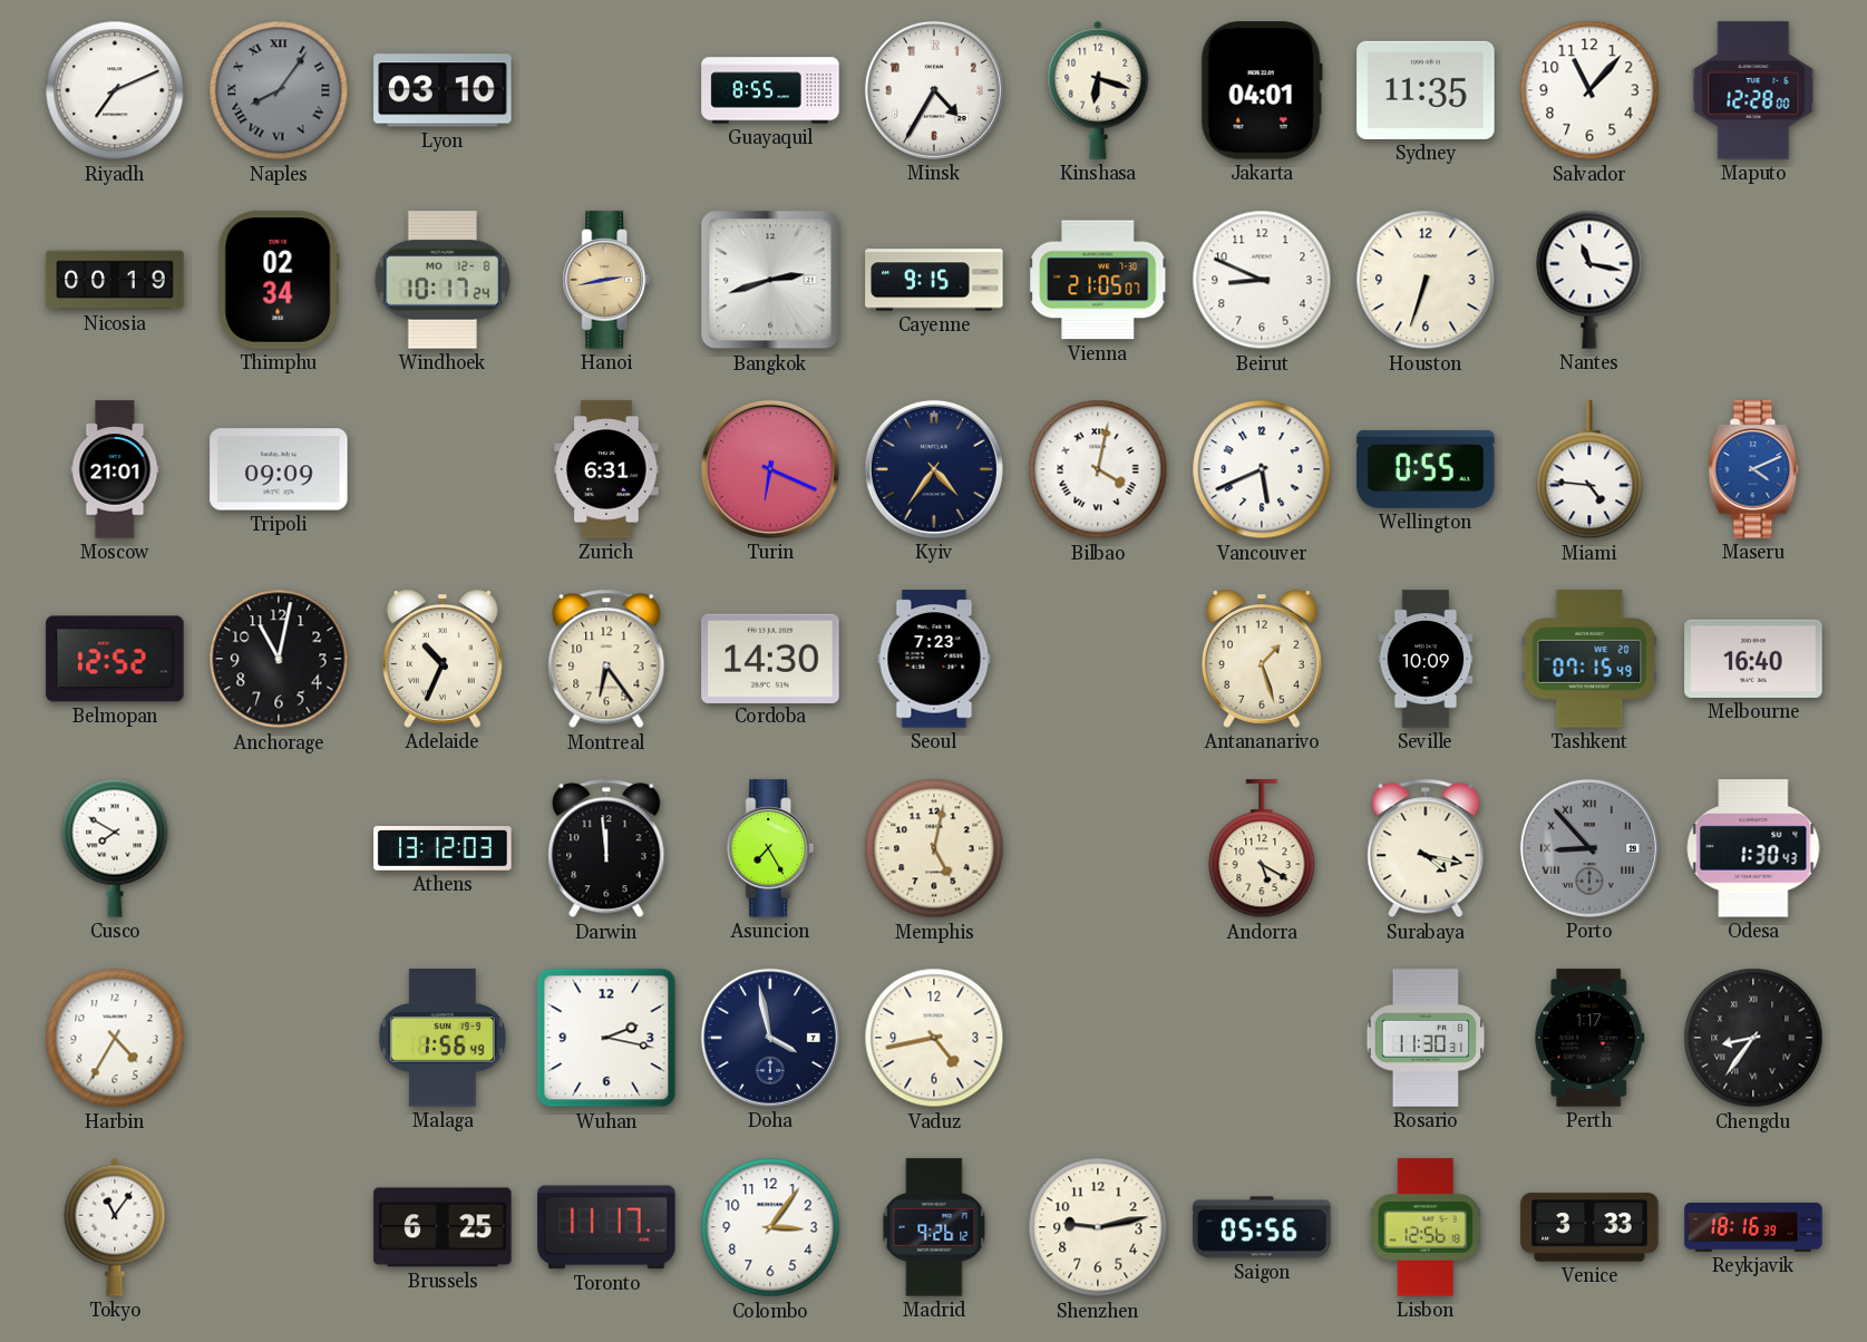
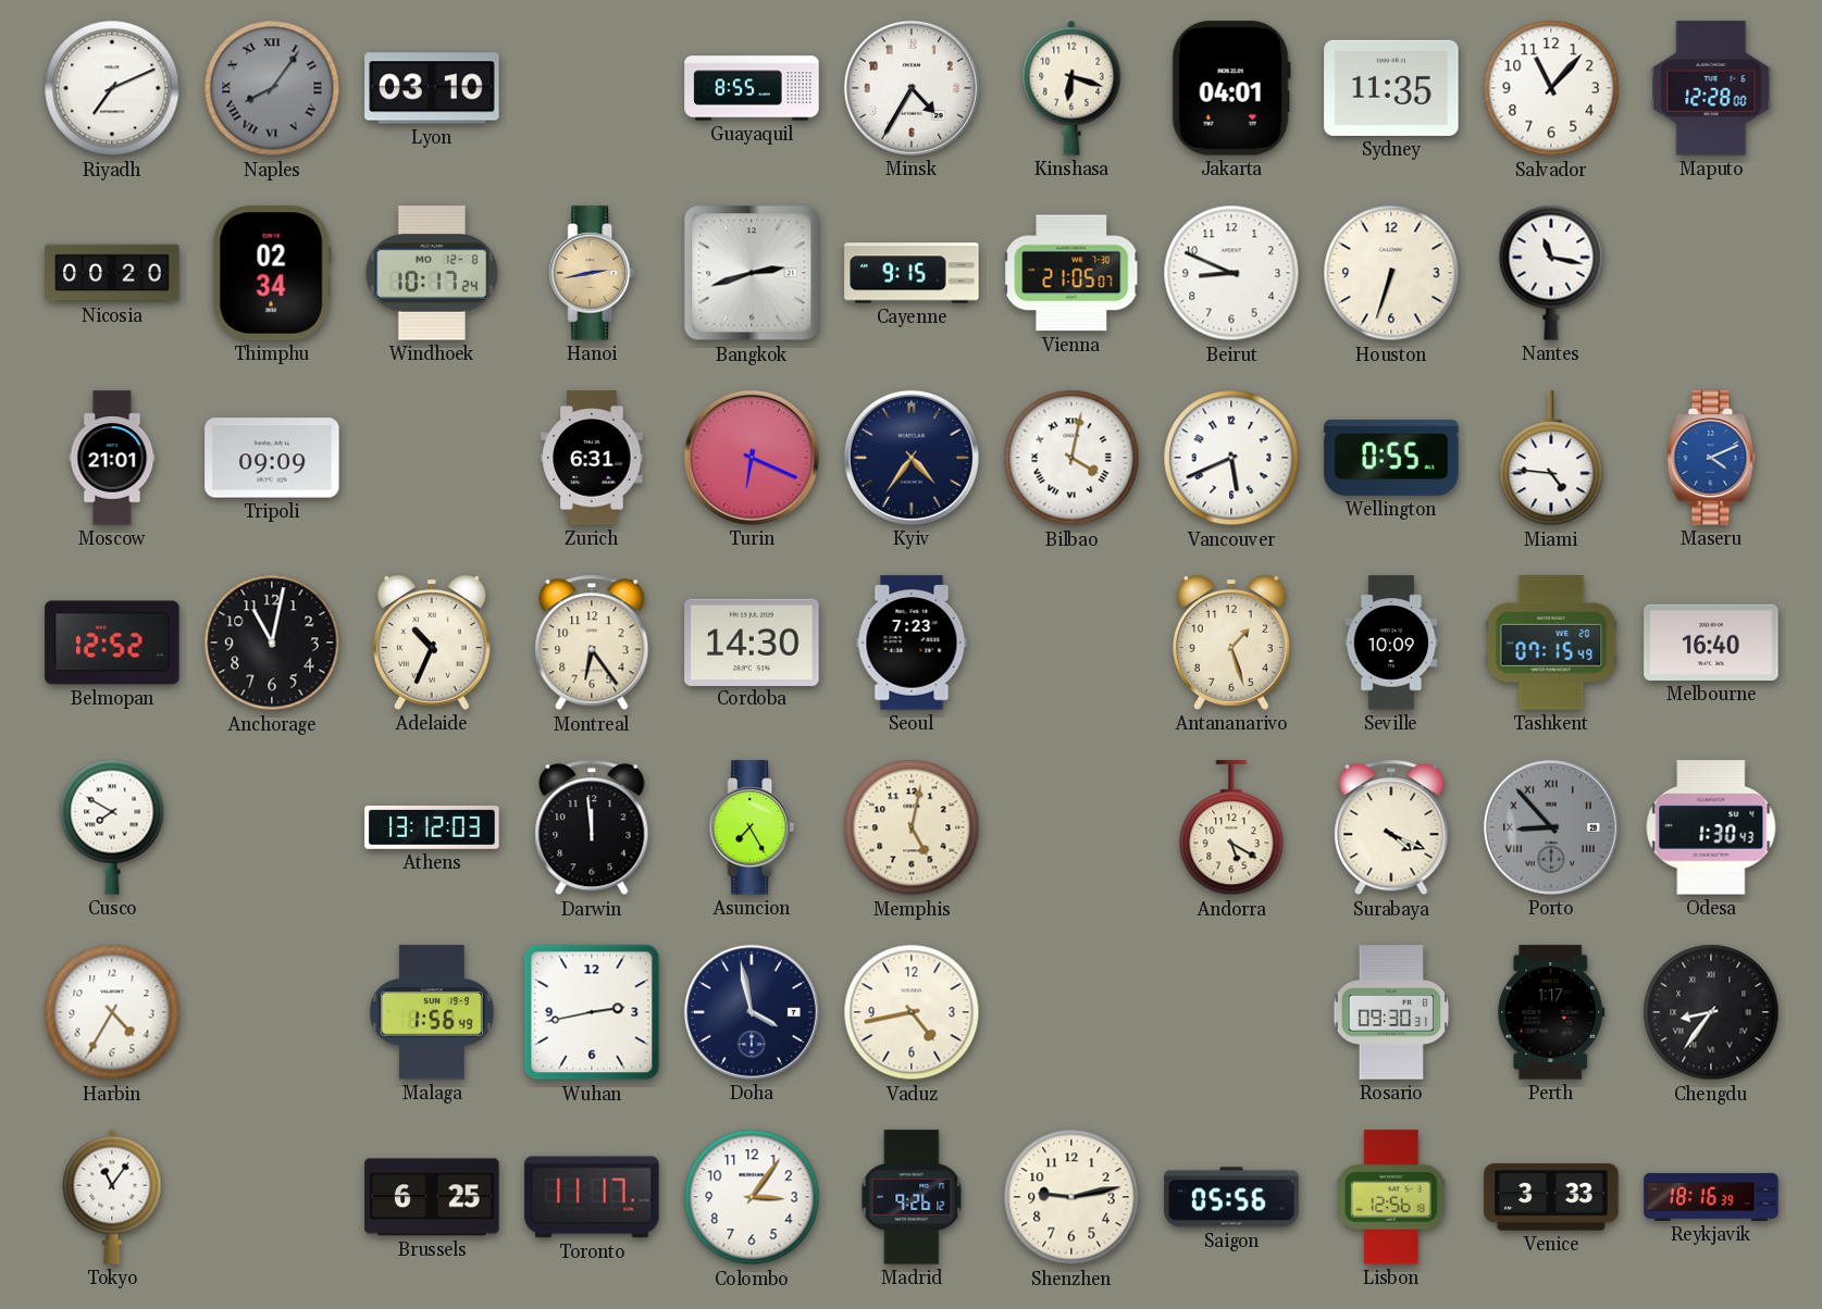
Nicosia: 00:19 -> 00:20
Surabaya: 4:17 -> 4:19
Wuhan: 2:17 -> 2:43
Rosario: 11:30 -> 09:30
